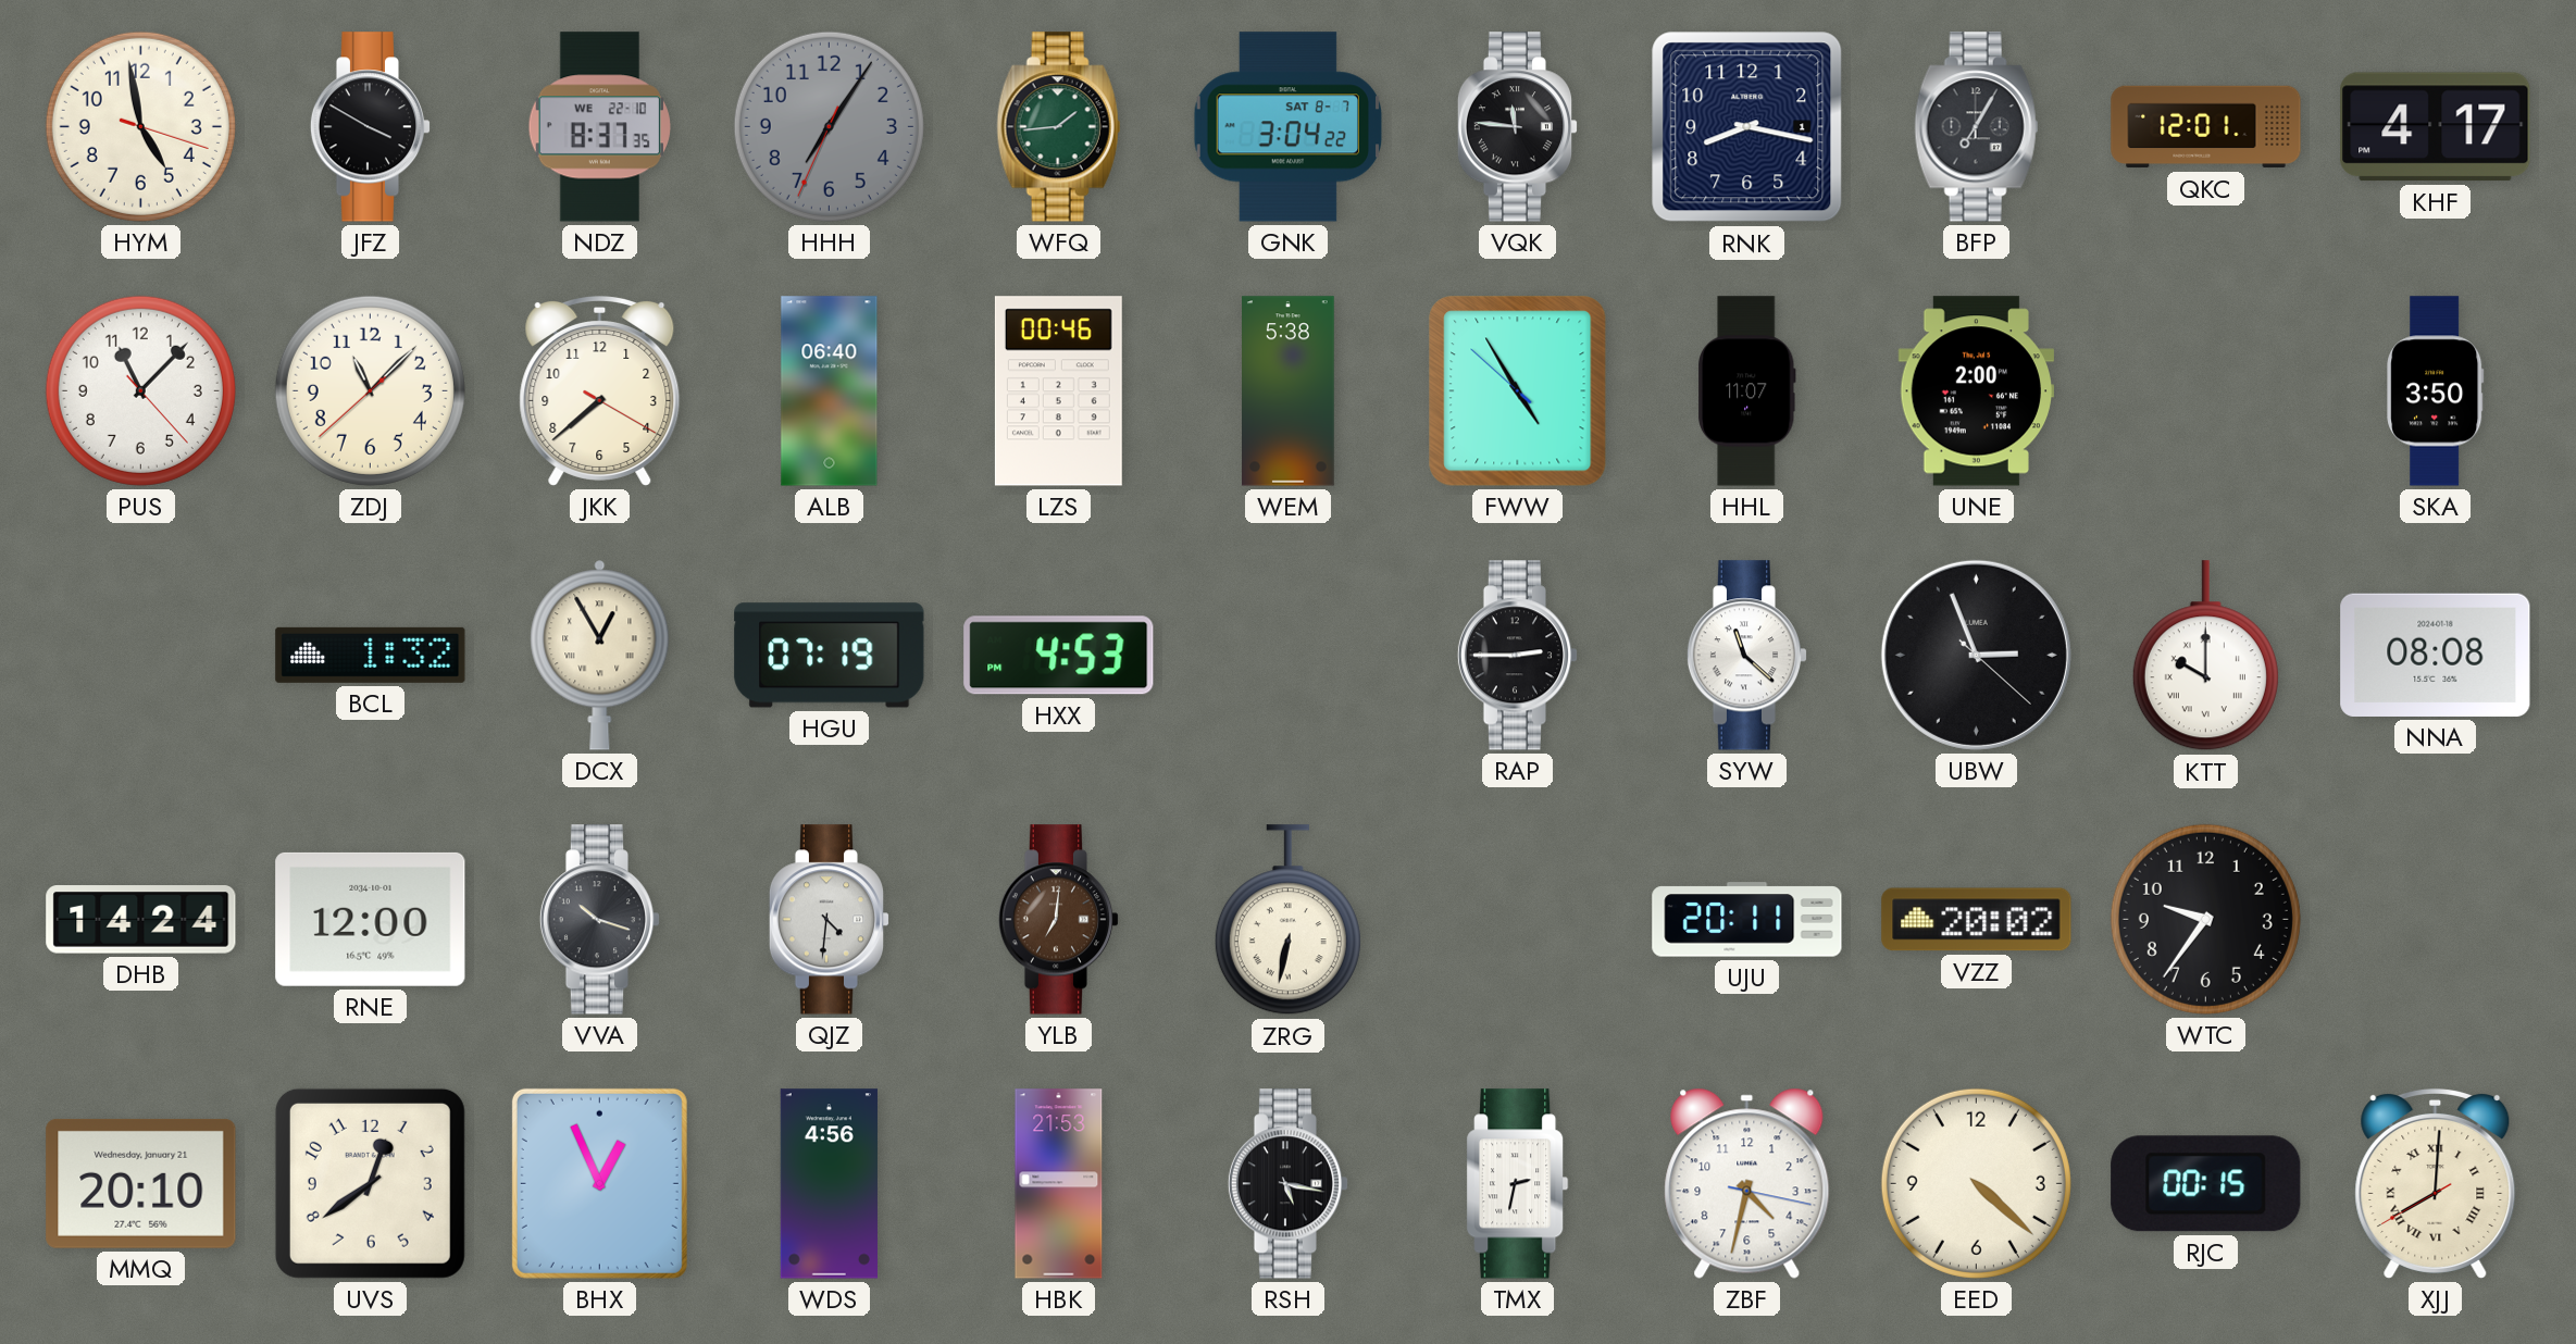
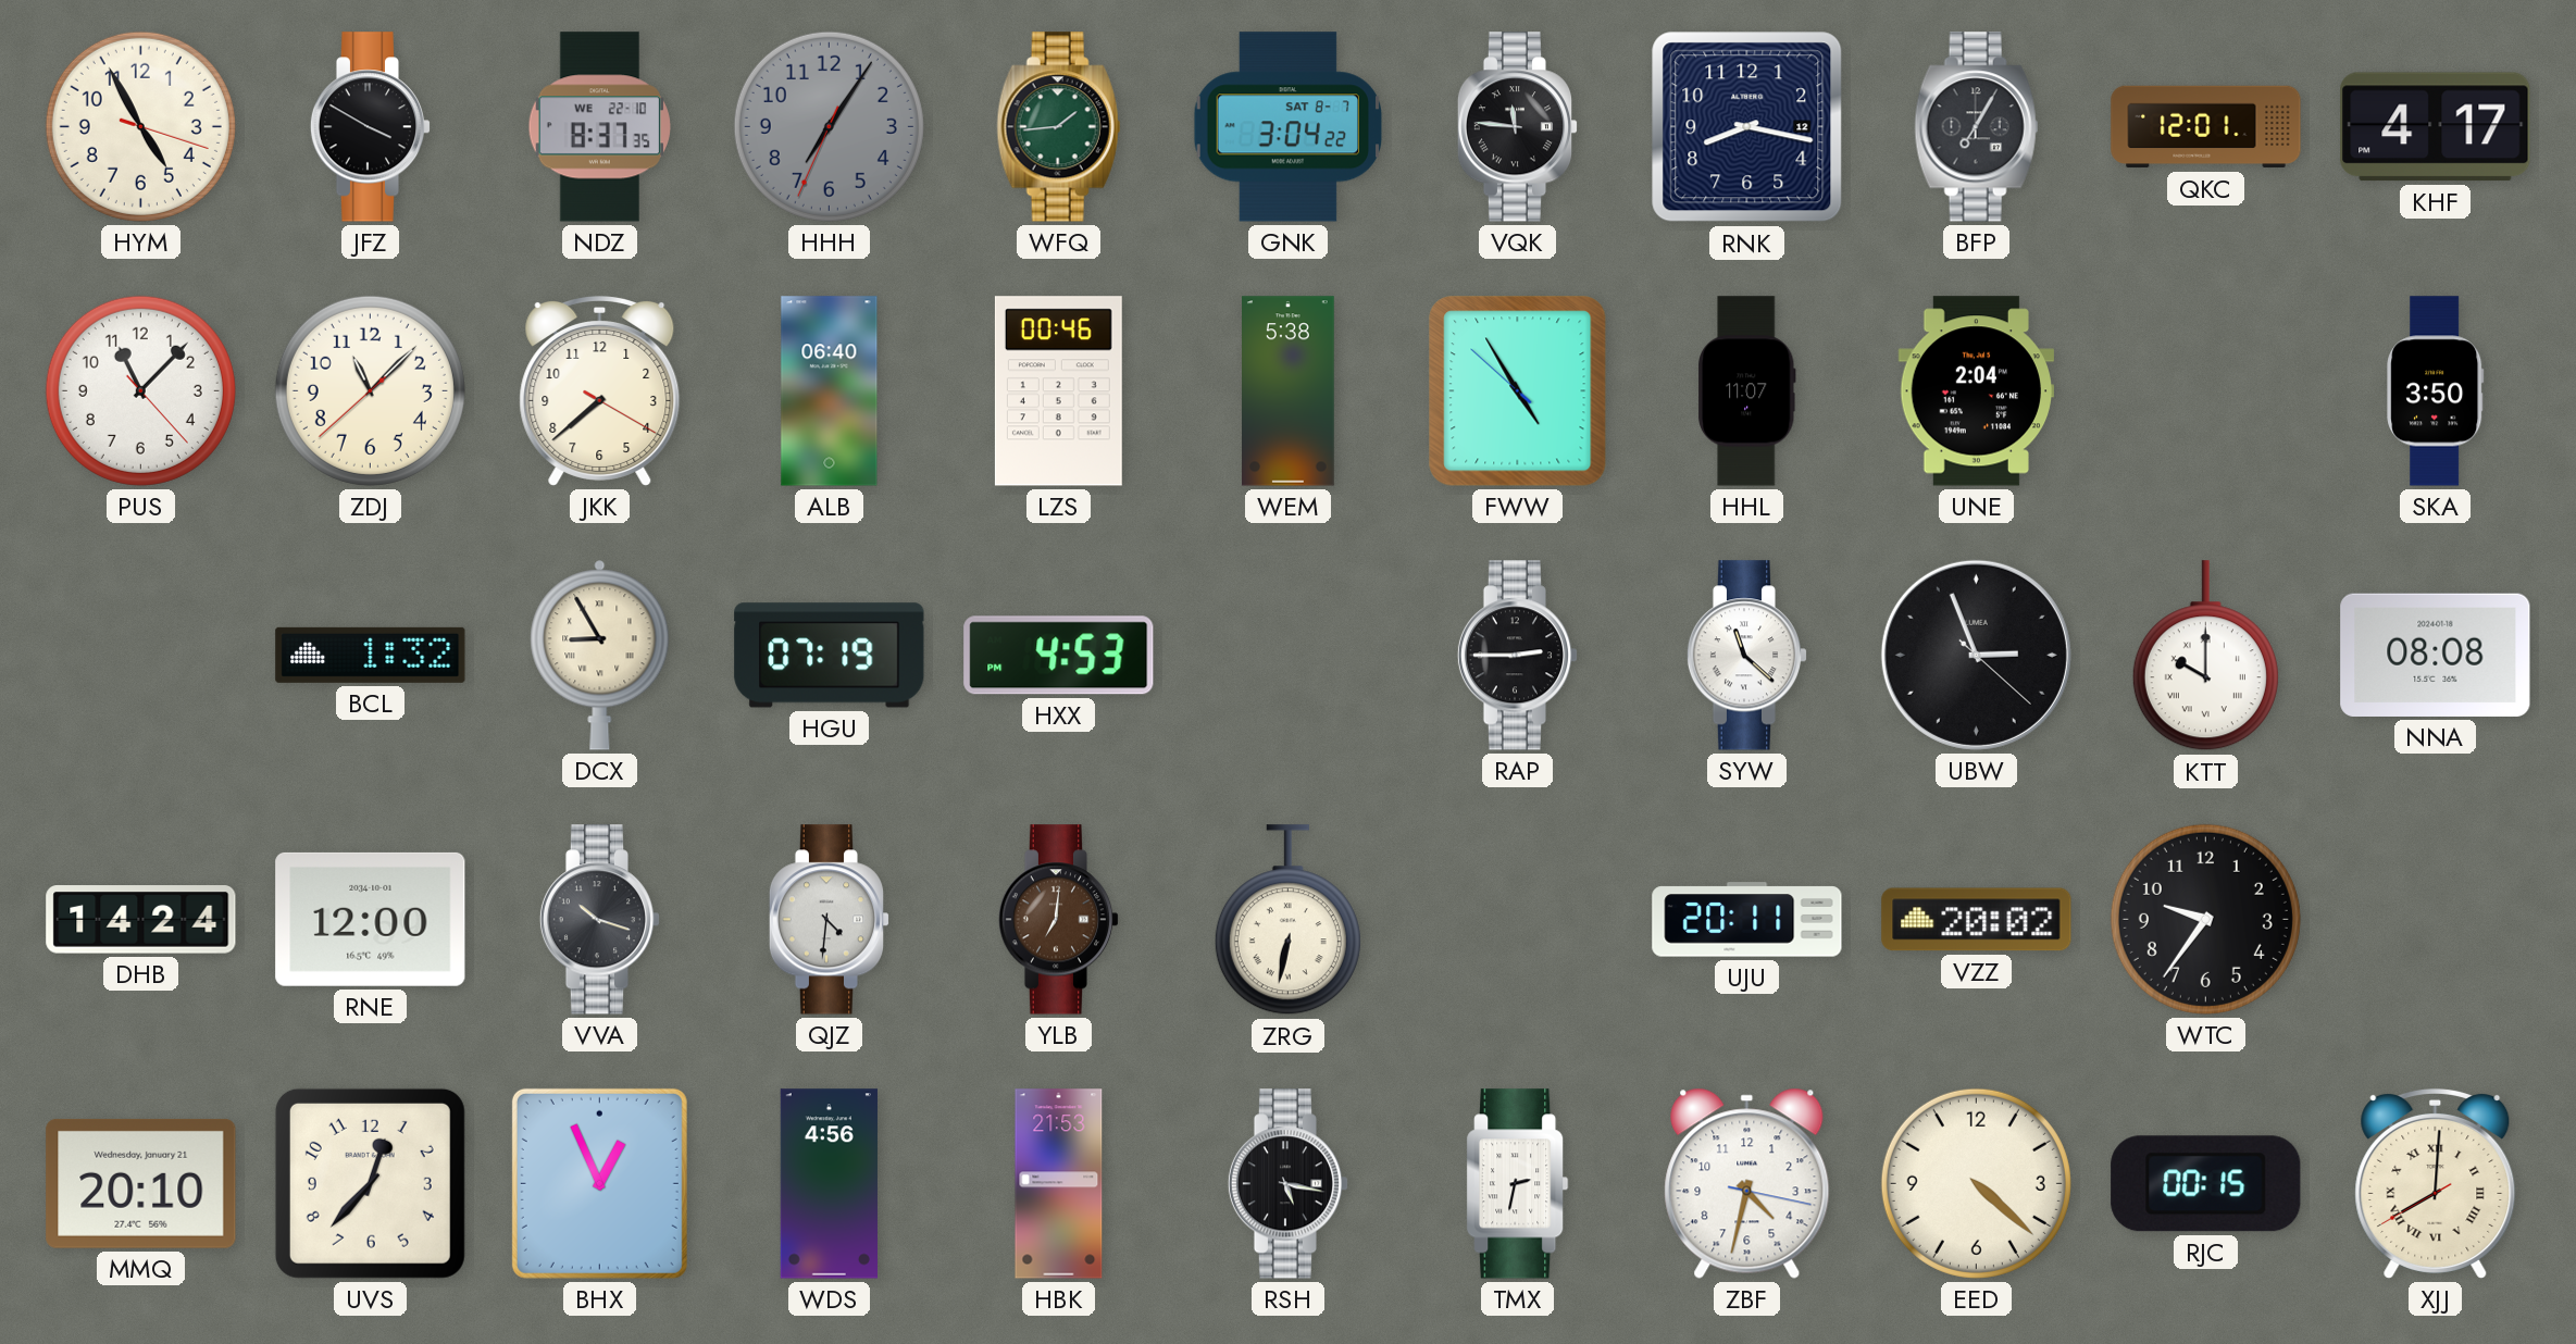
HYM: 4:58 -> 4:55
RNK date: 1 -> 12
UNE: 2:00 -> 2:04
DCX: 12:55 -> 8:55
UVS: 12:39 -> 12:37
